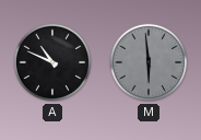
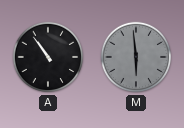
A: 10:49 -> 10:54
